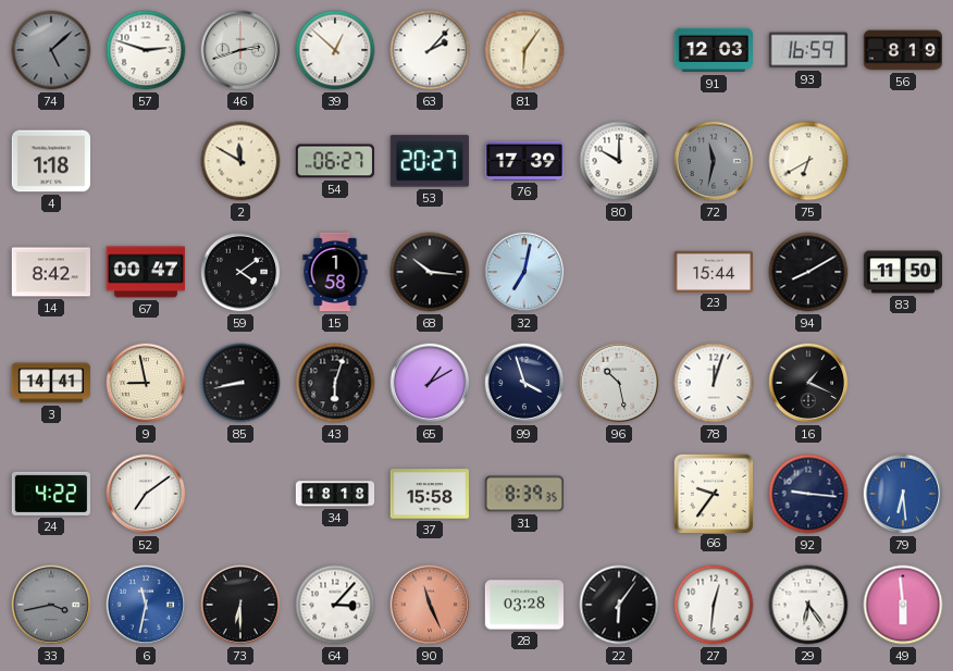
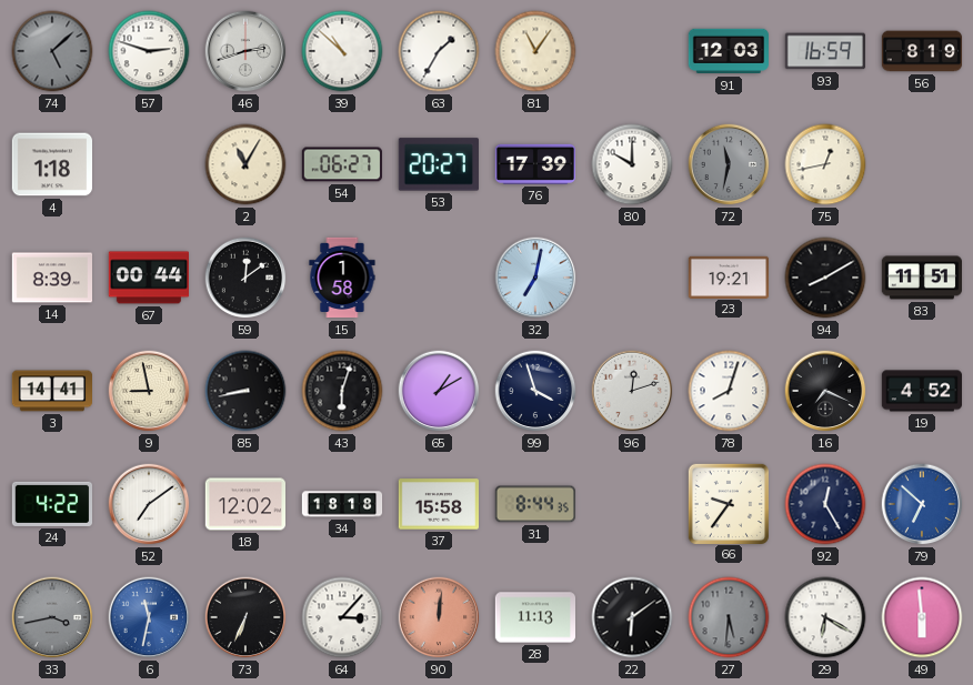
39: 12:52 -> 10:52
63: 2:07 -> 1:35
81: 6:06 -> 11:06
2: 11:50 -> 11:05
75: 6:40 -> 12:43
14: 8:42 -> 8:39
67: 00:47 -> 00:44
59: 4:09 -> 12:09
68: 10:16 -> none
23: 15:44 -> 19:21
83: 11:50 -> 11:51
96: 10:28 -> 12:12
78: 12:03 -> 8:03
16: 1:19 -> 7:19
19: none -> 4:52
18: none -> 12:02
31: 8:39 -> 8:44
92: 9:16 -> 12:25
79: 6:29 -> 6:52
73: 6:30 -> 6:34
90: 11:26 -> 12:01
28: 03:28 -> 11:13
22: 6:06 -> 6:09
27: 12:31 -> 5:31
27 dial: white -> grey
29: 6:24 -> 6:20
